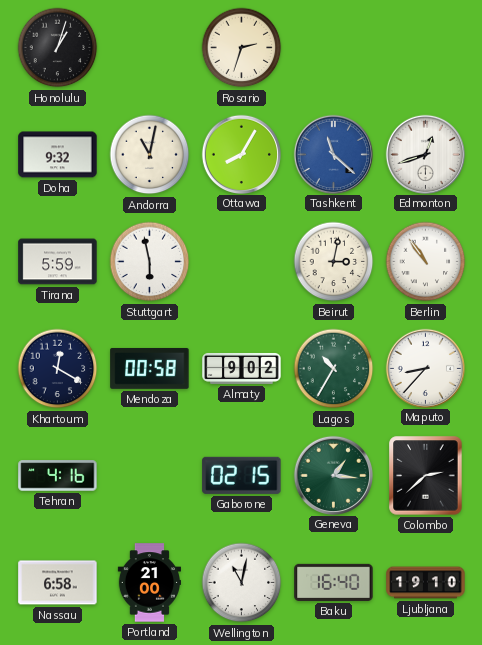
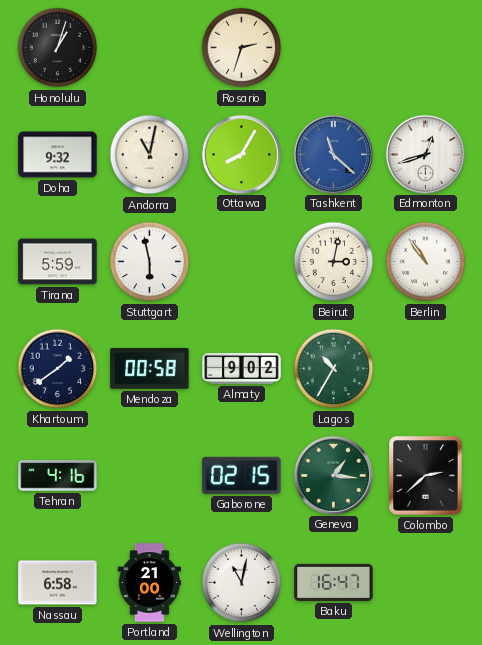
Khartoum: 12:20 -> 1:39
Maputo: 8:37 -> none
Baku: 16:40 -> 16:47
Ljubljana: 19:10 -> none
